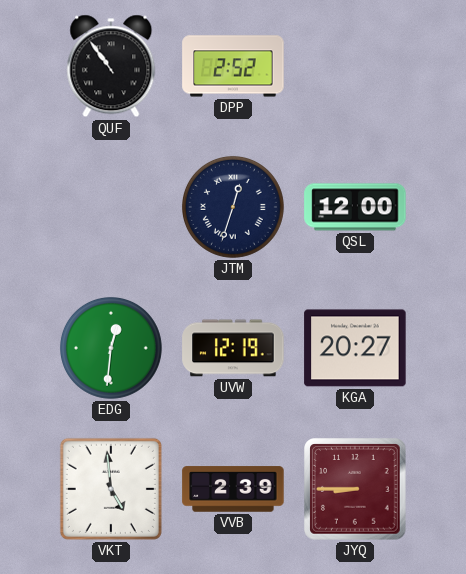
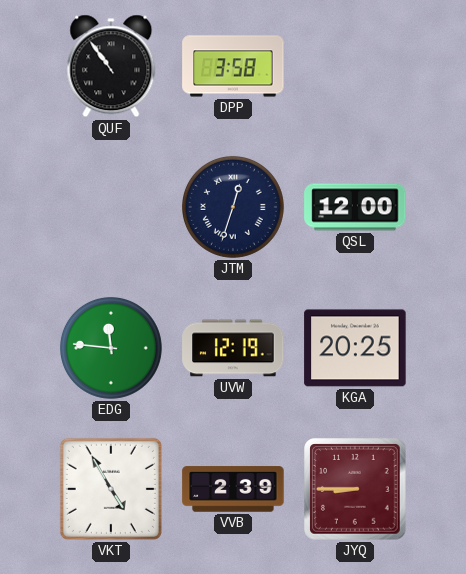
DPP: 2:52 -> 3:58
EDG: 12:31 -> 11:46
KGA: 20:27 -> 20:25
VKT: 4:59 -> 4:55
